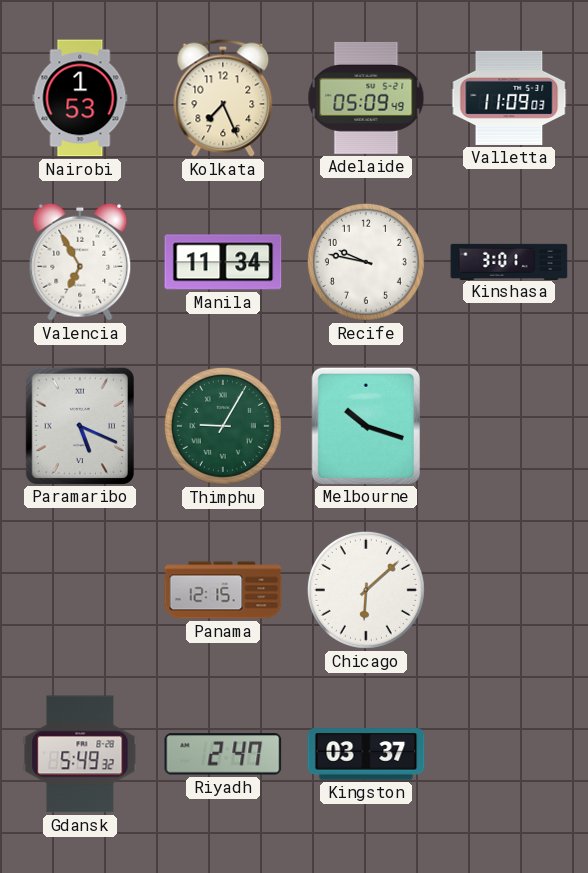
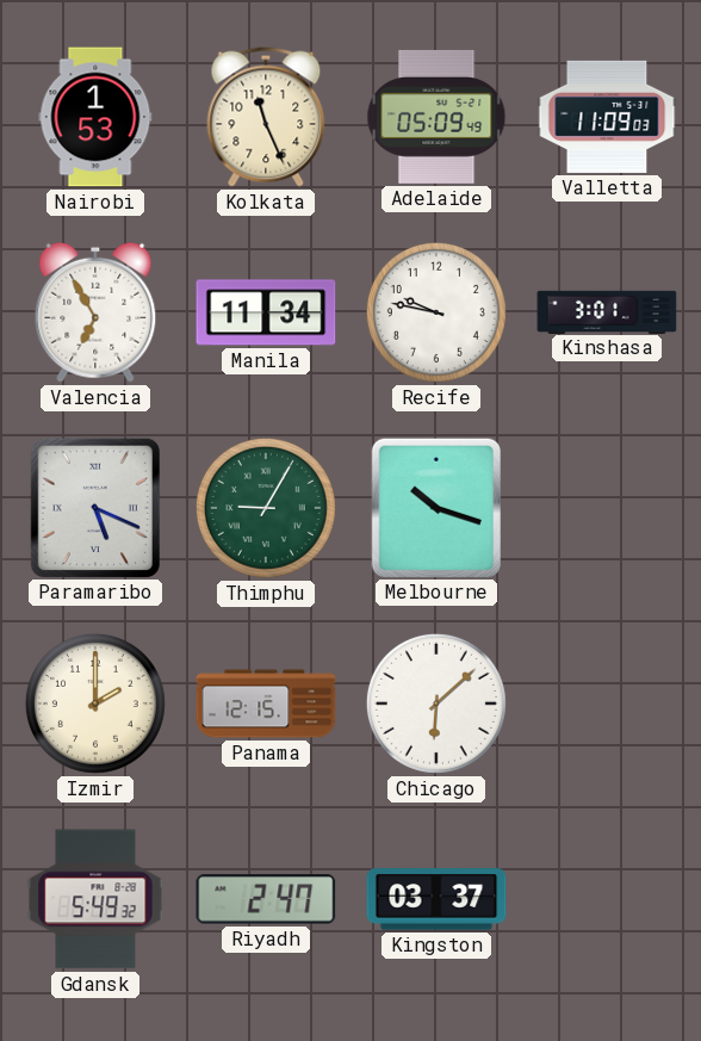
Kolkata: 7:26 -> 11:26
Izmir: none -> 2:00
